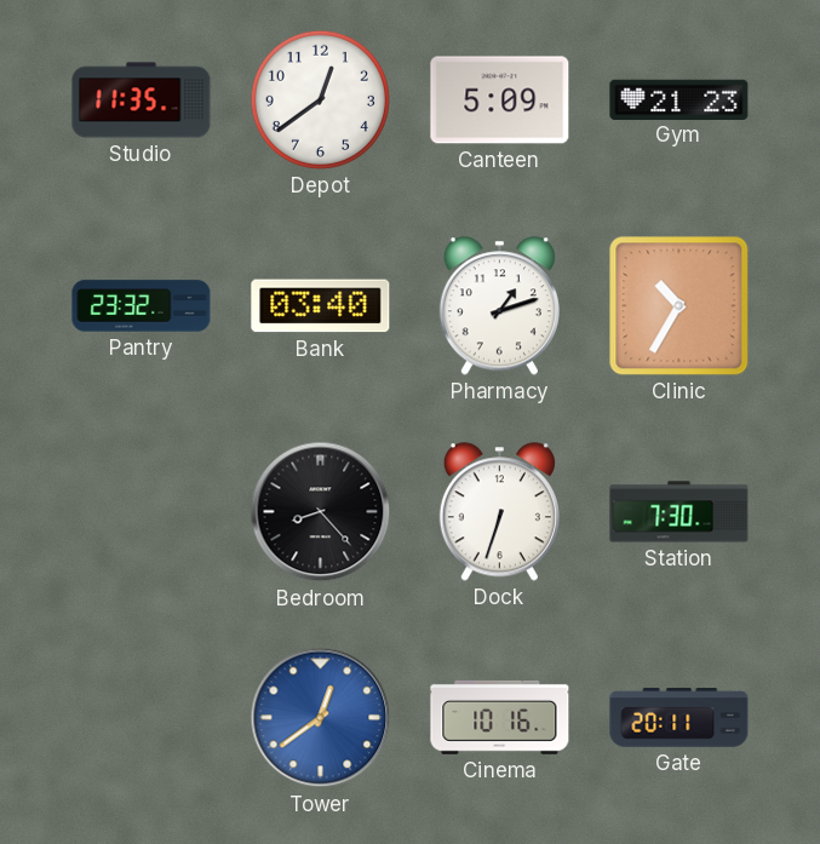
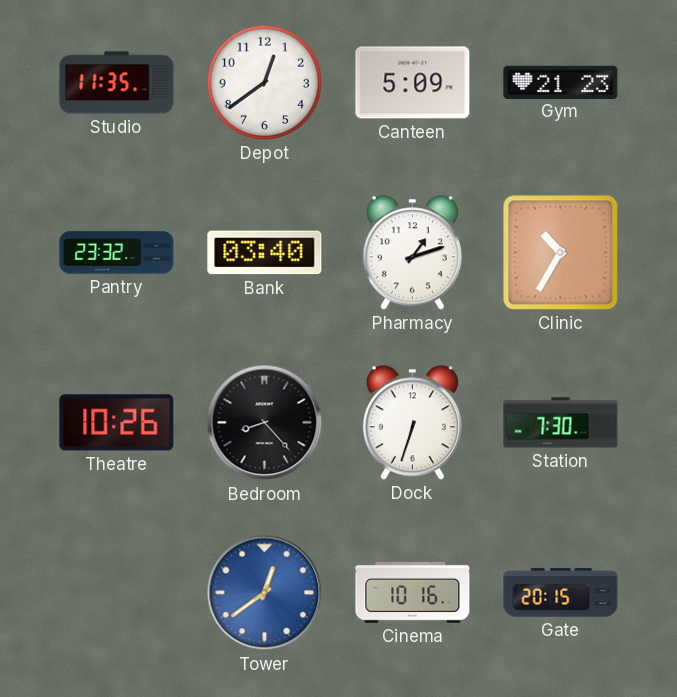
Theatre: none -> 10:26
Gate: 20:11 -> 20:15
